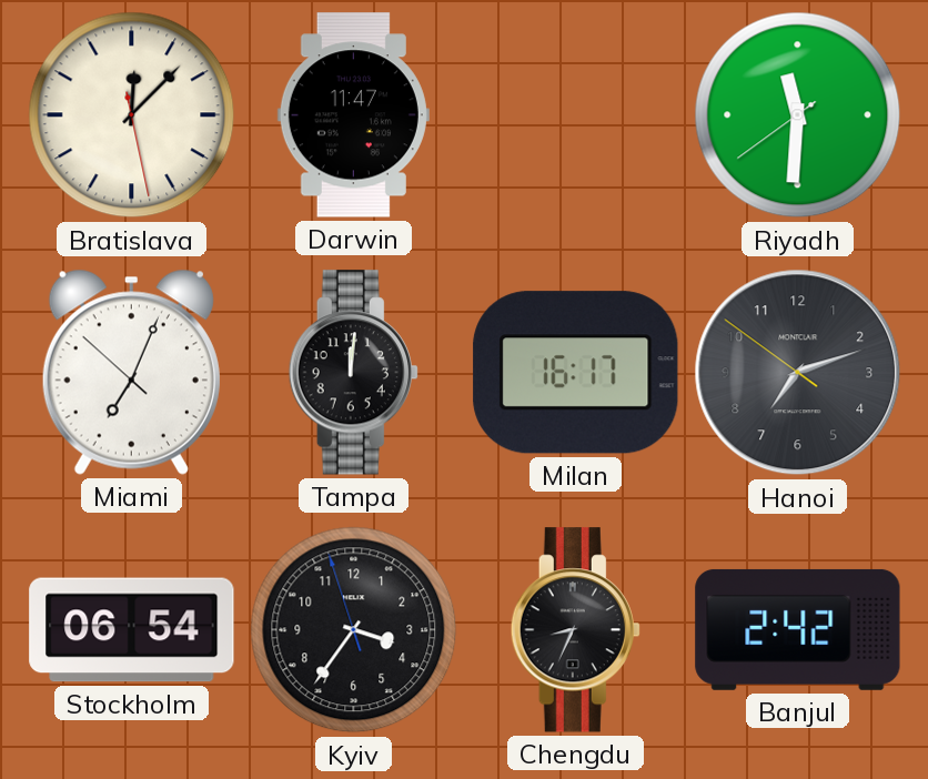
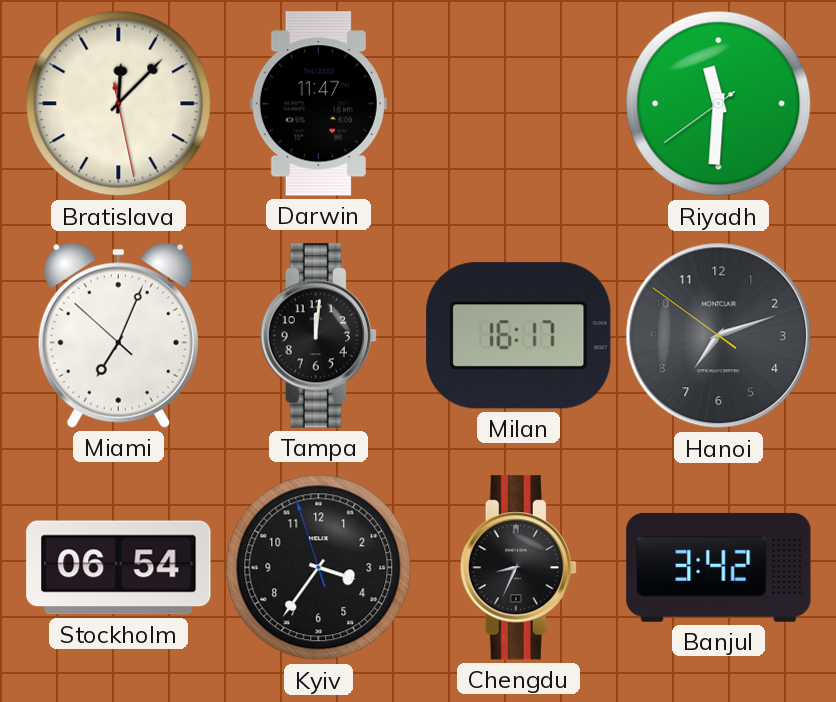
Banjul: 2:42 -> 3:42
